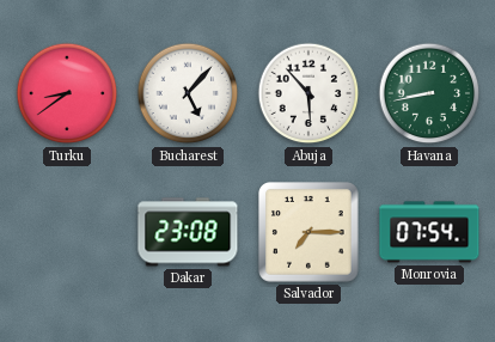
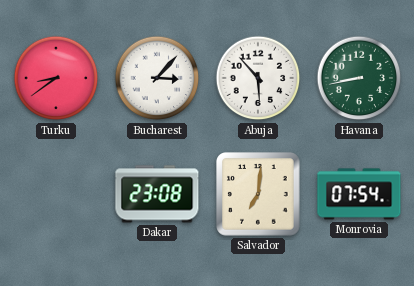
Bucharest: 5:07 -> 3:07
Salvador: 7:15 -> 7:01
